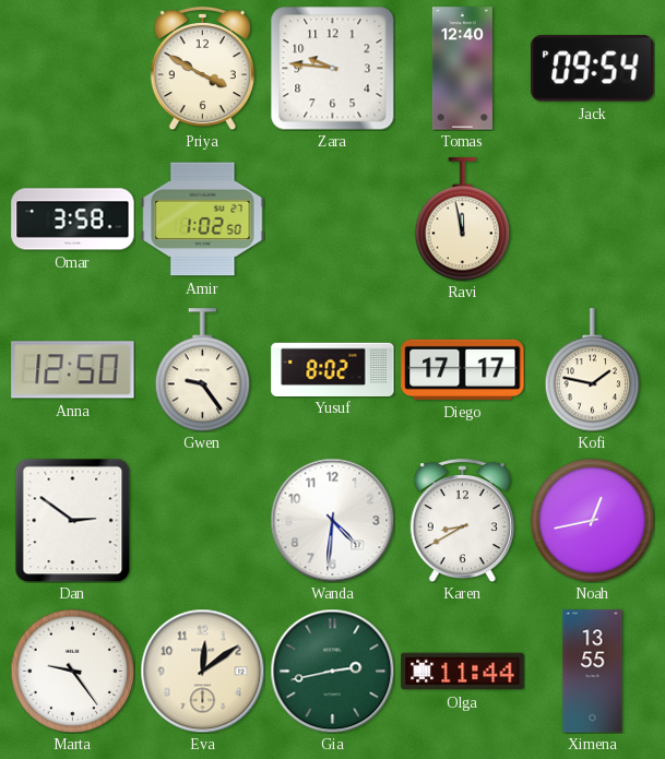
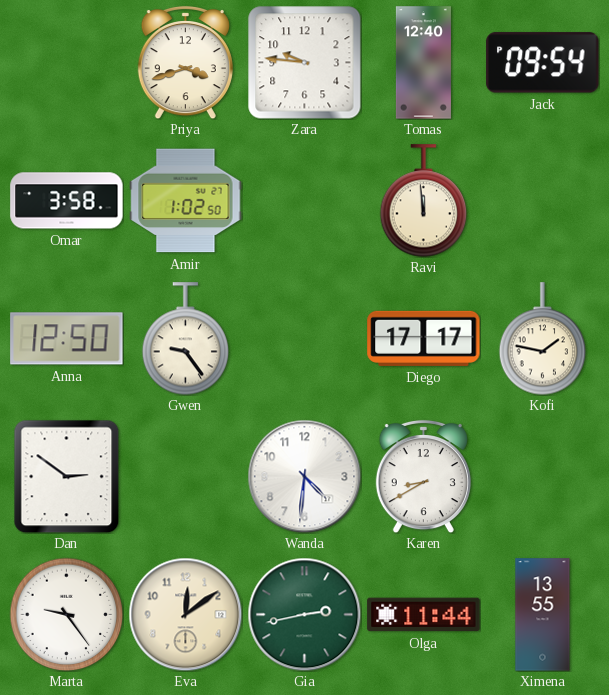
Priya: 3:50 -> 3:42
Ravi: 11:58 -> 11:59
Yusuf: 8:02 -> none
Noah: 12:43 -> none
